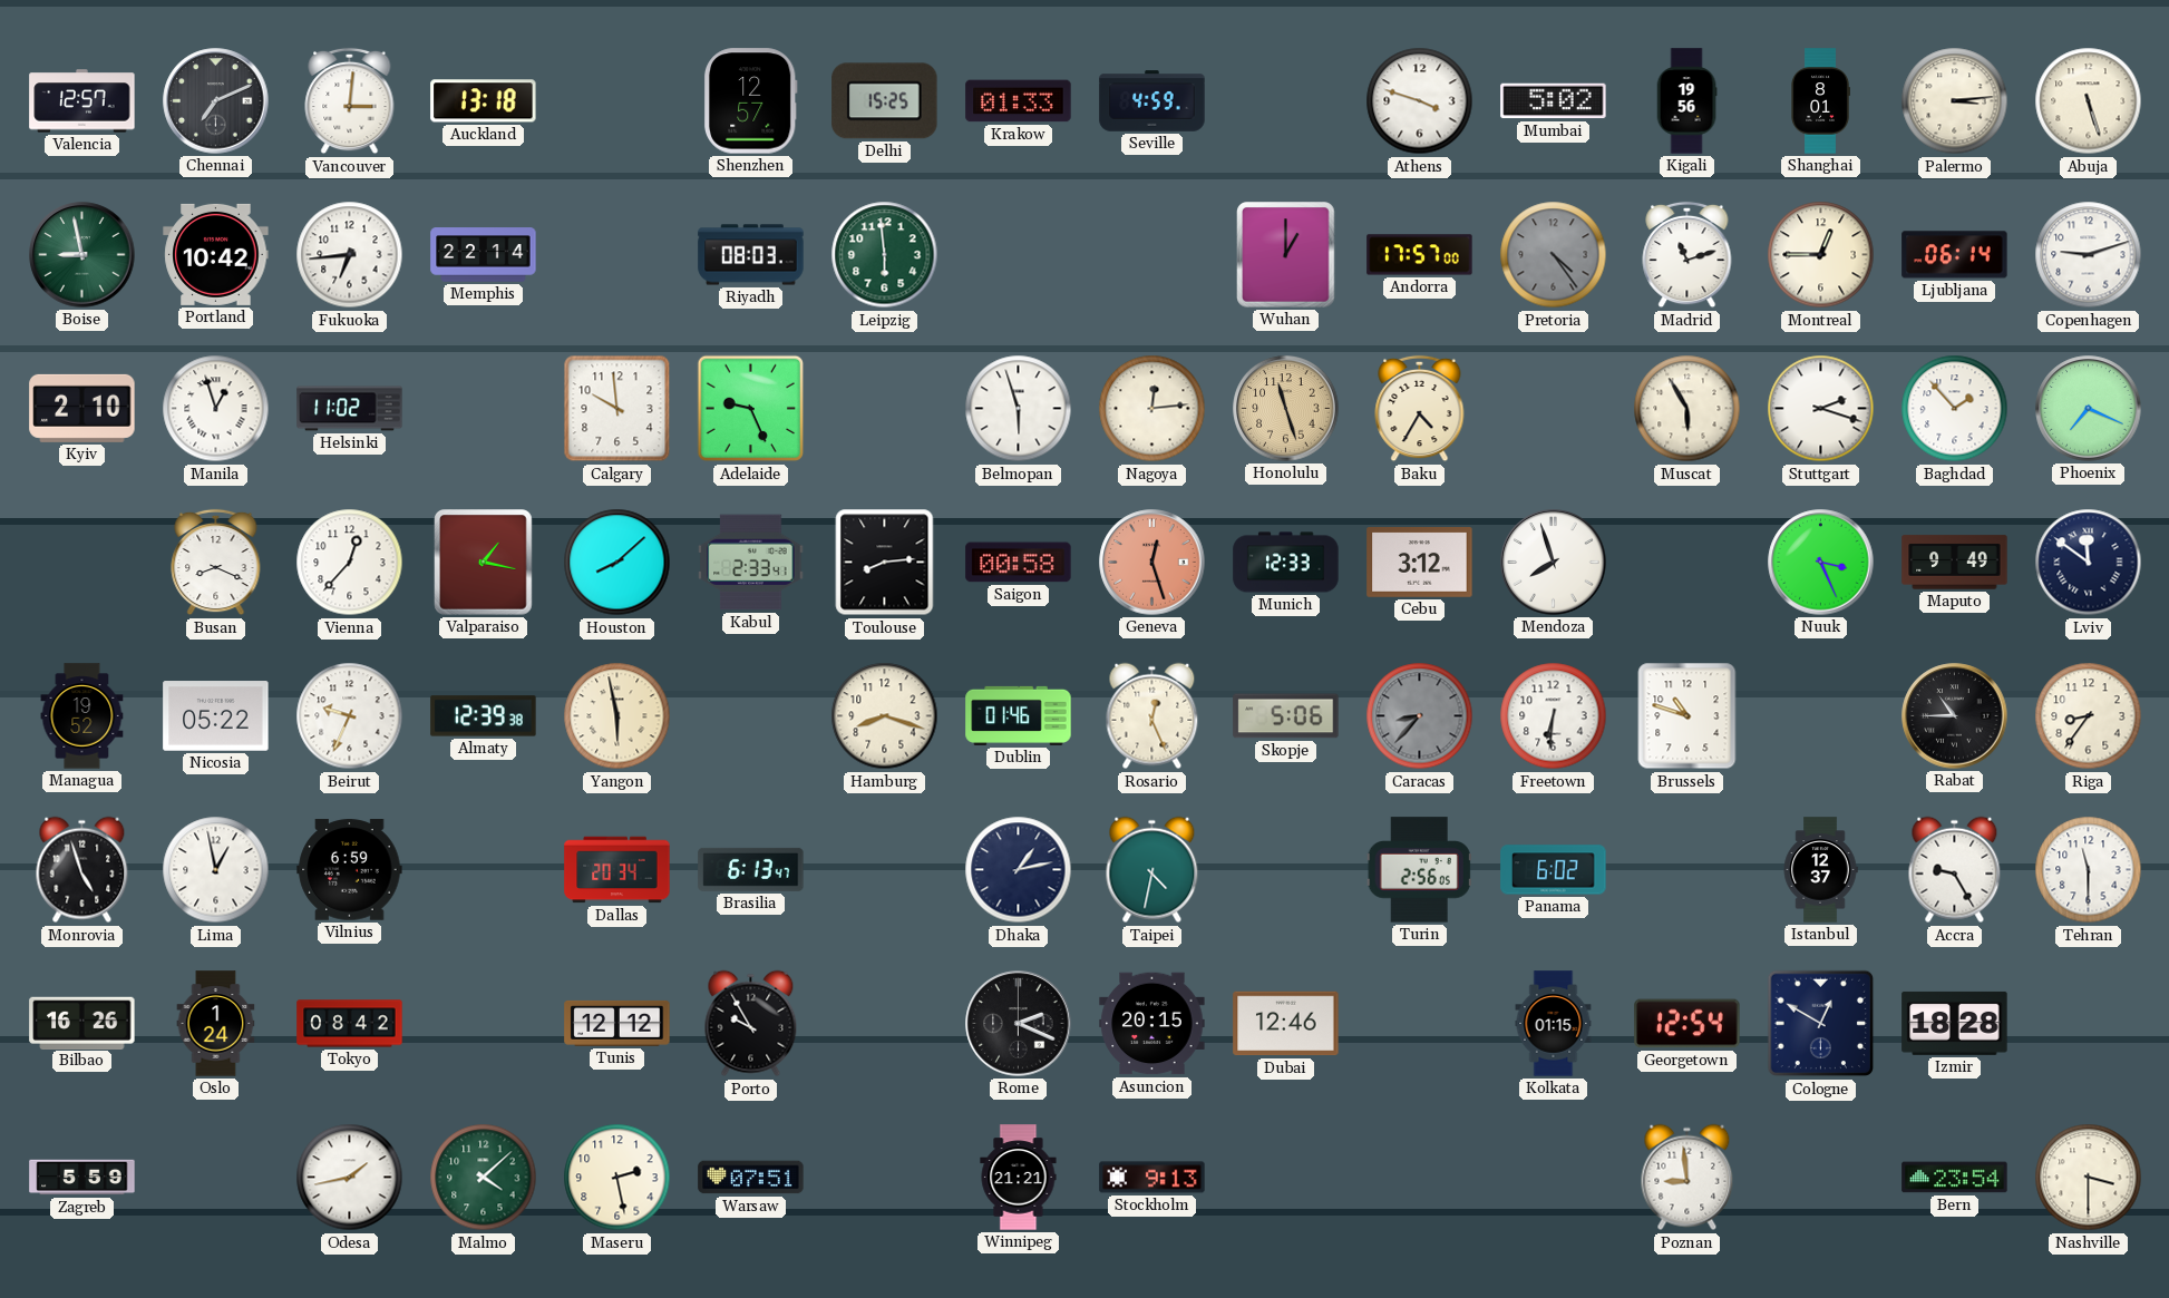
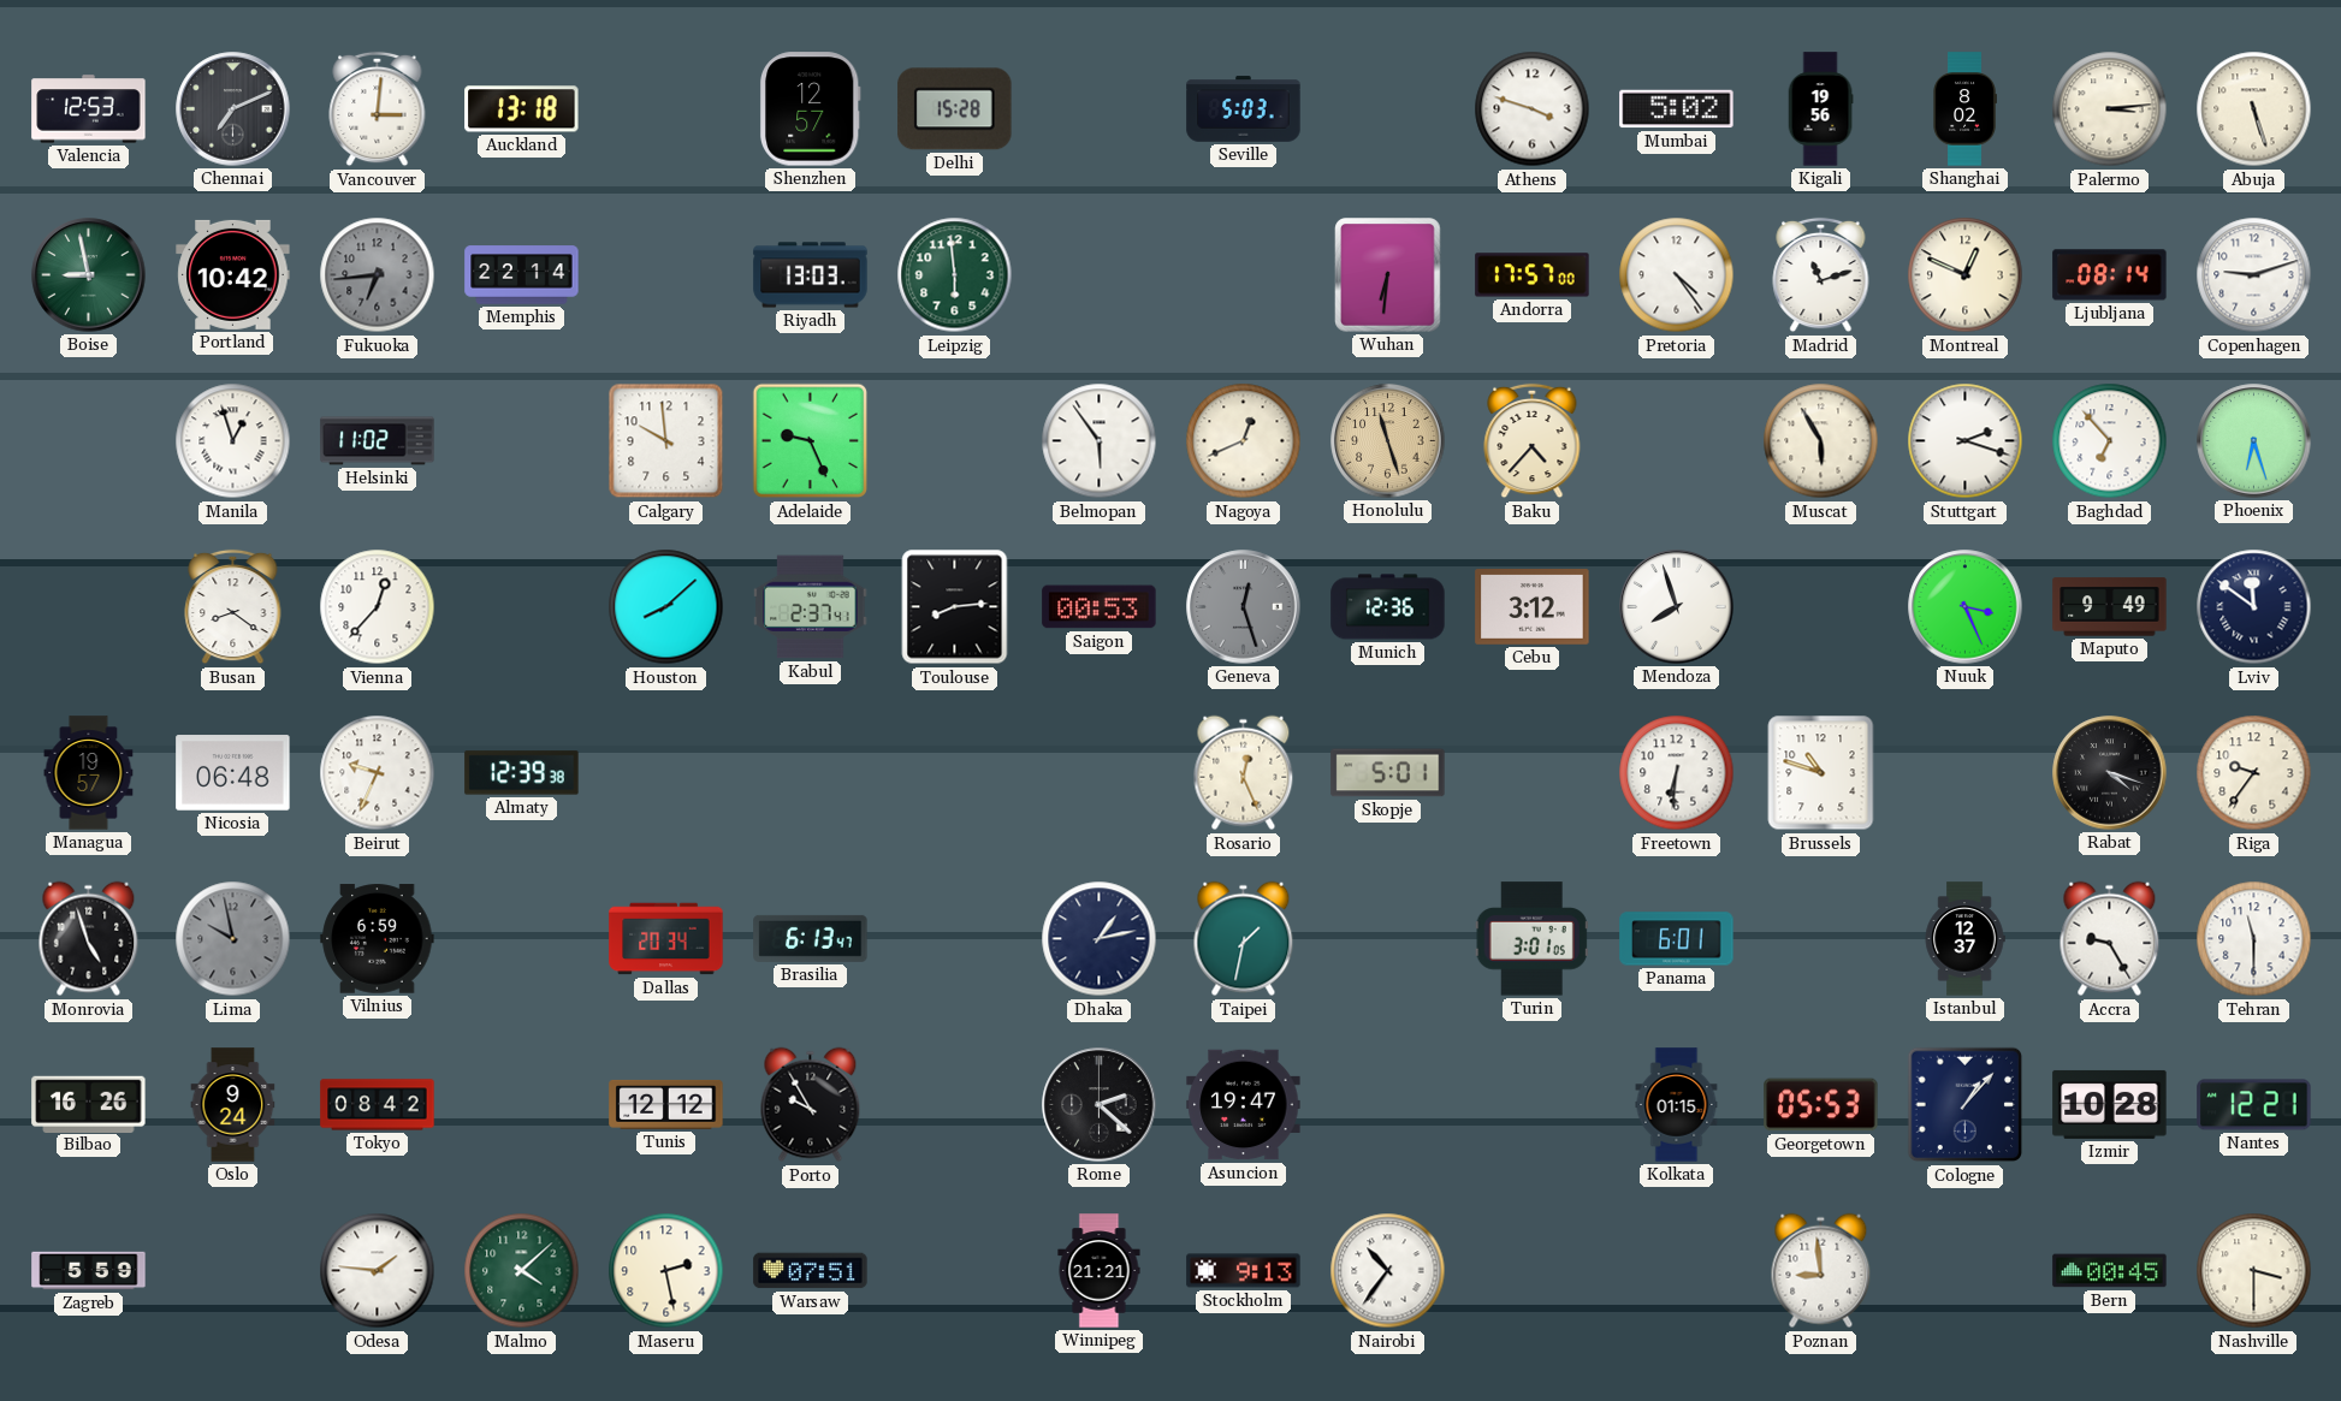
Valencia: 12:57 -> 12:53
Delhi: 15:25 -> 15:28
Krakow: 01:33 -> none
Seville: 4:59 -> 5:03
Shanghai: 8:01 -> 8:02
Fukuoka dial: white -> grey
Riyadh: 08:03 -> 13:03
Wuhan: 1:00 -> 6:31
Pretoria dial: grey -> white
Montreal: 12:45 -> 12:49
Ljubljana: 06:14 -> 08:14
Kyiv: 2:10 -> none
Belmopan: 5:57 -> 5:54
Nagoya: 12:14 -> 12:41
Baku: 4:35 -> 4:37
Baghdad: 1:53 -> 6:53
Phoenix: 7:19 -> 6:27
Busan: 8:19 -> 8:21
Valparaiso: 1:17 -> none
Kabul: 2:33 -> 2:37
Saigon: 00:58 -> 00:53
Geneva dial: salmon -> grey
Munich: 12:33 -> 12:36
Managua: 19:52 -> 19:57
Nicosia: 05:22 -> 06:48
Yangon: 5:58 -> none
Hamburg: 8:18 -> none
Dublin: 01:46 -> none
Skopje: 5:06 -> 5:01
Caracas: 8:37 -> none
Rabat: 10:45 -> 4:18
Riga: 8:36 -> 9:36
Lima: 12:58 -> 9:58
Lima dial: white -> grey
Taipei: 4:32 -> 1:32
Turin: 2:56 -> 3:01
Panama: 6:02 -> 6:01
Oslo: 1:24 -> 9:24
Rome: 2:19 -> 2:22
Asuncion: 20:15 -> 19:47
Dubai: 12:46 -> none
Georgetown: 12:54 -> 05:53
Cologne: 12:50 -> 1:07
Izmir: 18:28 -> 10:28
Nantes: none -> 12:21
Odesa: 1:43 -> 1:46
Nairobi: none -> 10:36
Bern: 23:54 -> 00:45
